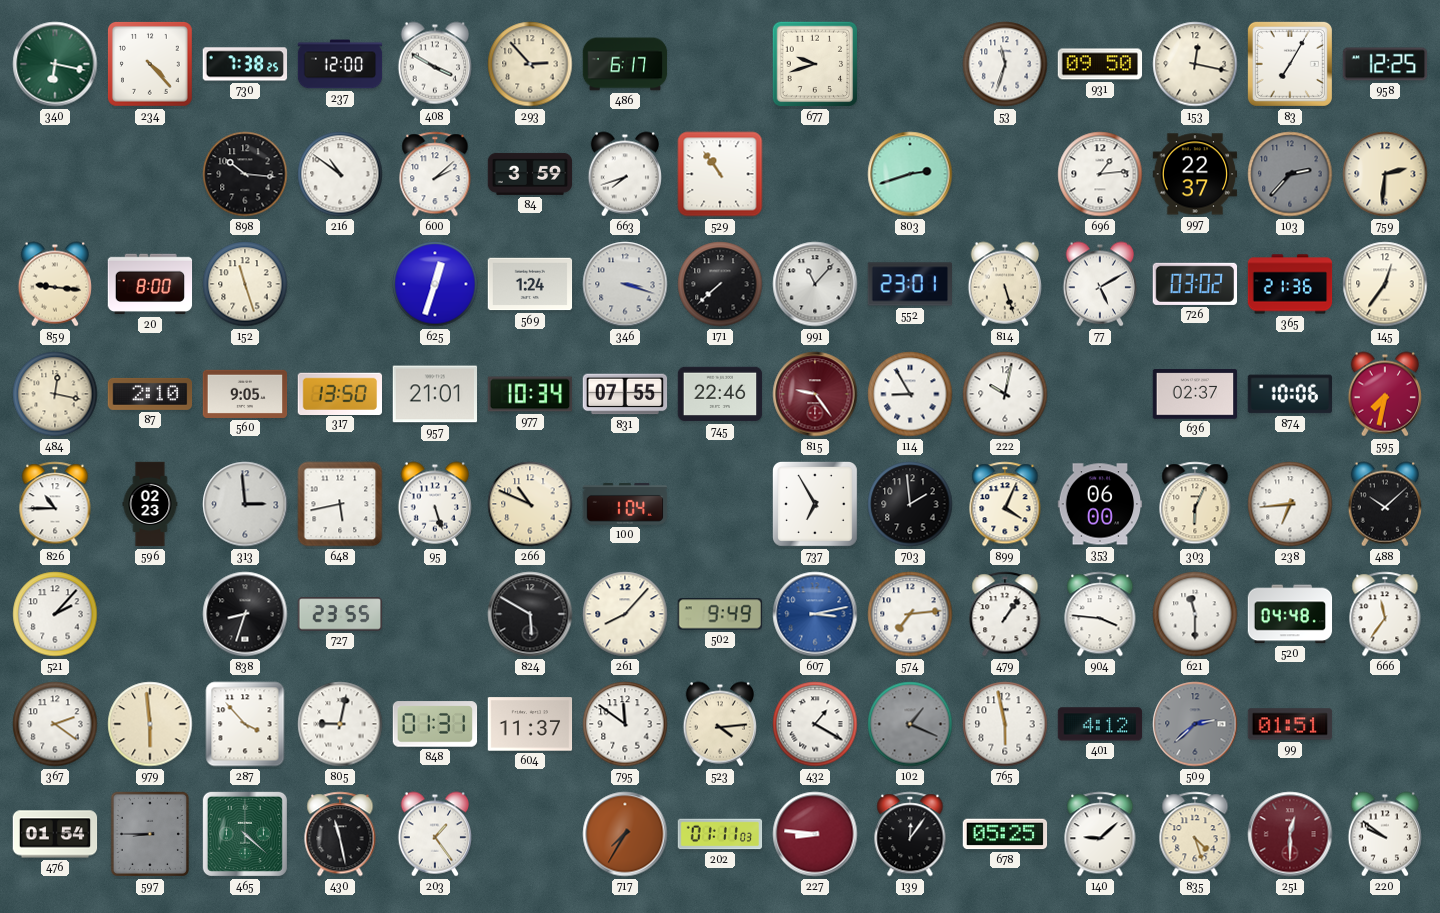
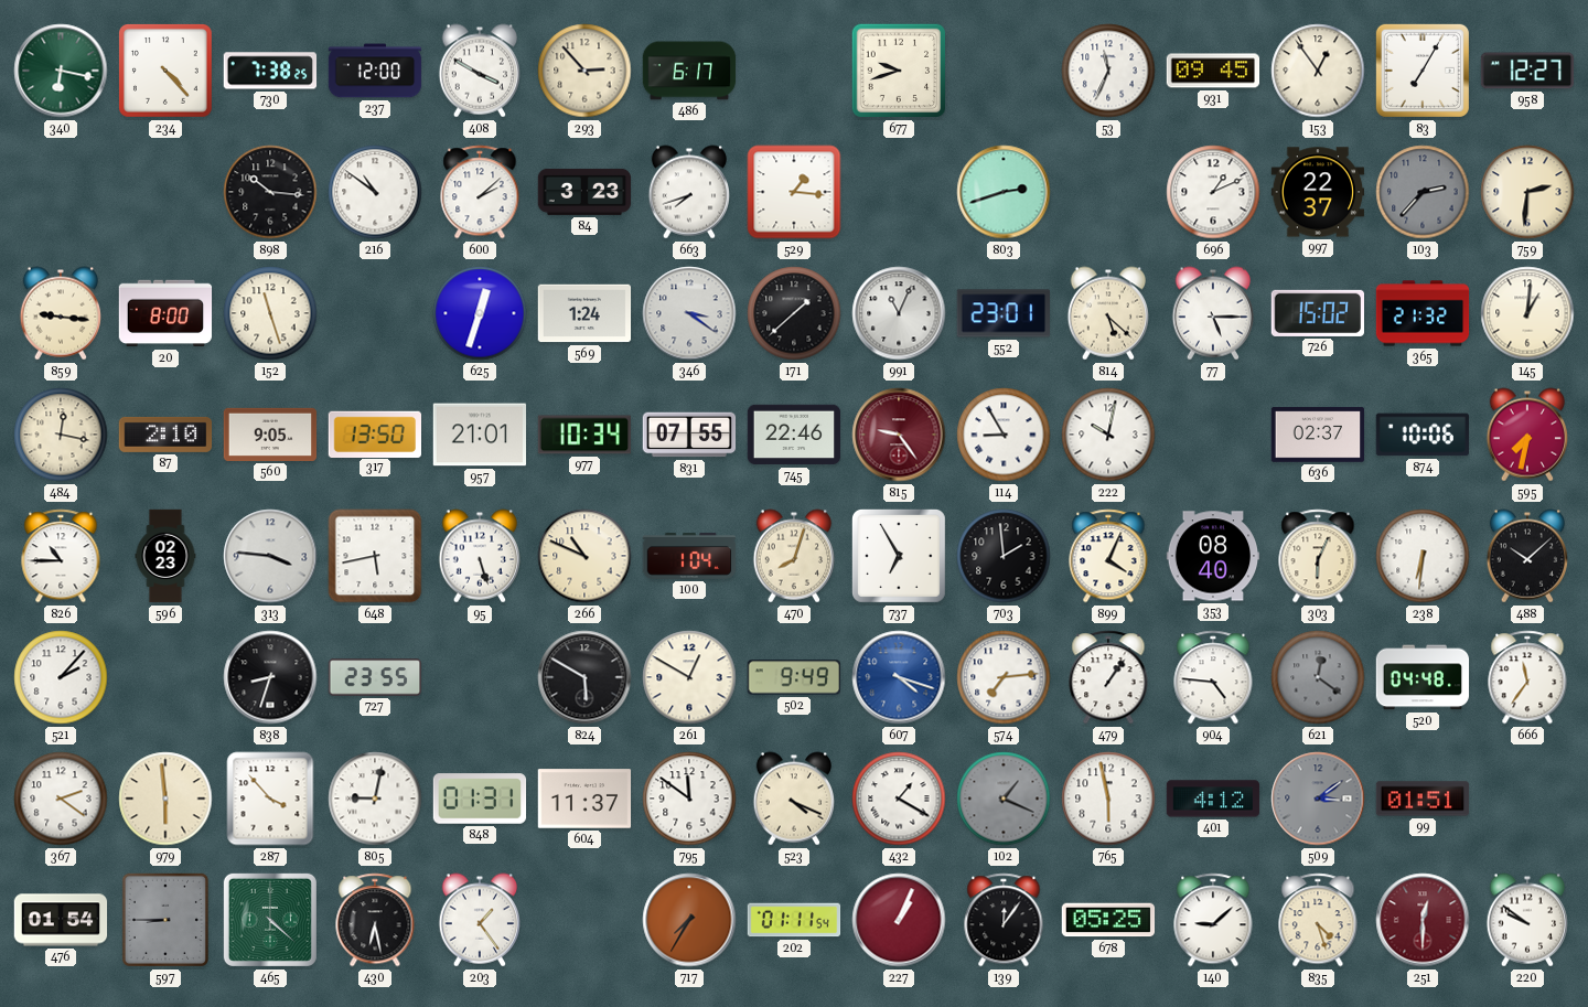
53: 11:33 -> 11:34
931: 09:50 -> 09:45
153: 12:17 -> 12:54
958: 12:25 -> 12:27
84: 3:59 -> 3:23
529: 10:54 -> 1:16
696: 1:14 -> 1:11
346: 3:18 -> 3:21
171: 7:38 -> 1:38
991: 11:07 -> 11:04
814: 5:27 -> 5:22
77: 5:10 -> 5:15
726: 03:02 -> 15:02
365: 21:36 -> 21:32
145: 12:36 -> 1:01
313: 2:59 -> 3:46
470: none -> 8:03
353: 06:00 -> 08:40
238: 6:44 -> 6:31
261: 8:07 -> 12:50
607: 3:13 -> 4:18
904: 3:46 -> 4:46
621: 11:30 -> 12:21
621 dial: white -> grey
523: 4:14 -> 4:19
509: 2:38 -> 3:09
430: 11:28 -> 6:28
202: 01:11:03 -> 01:11:54
227: 8:46 -> 1:04
